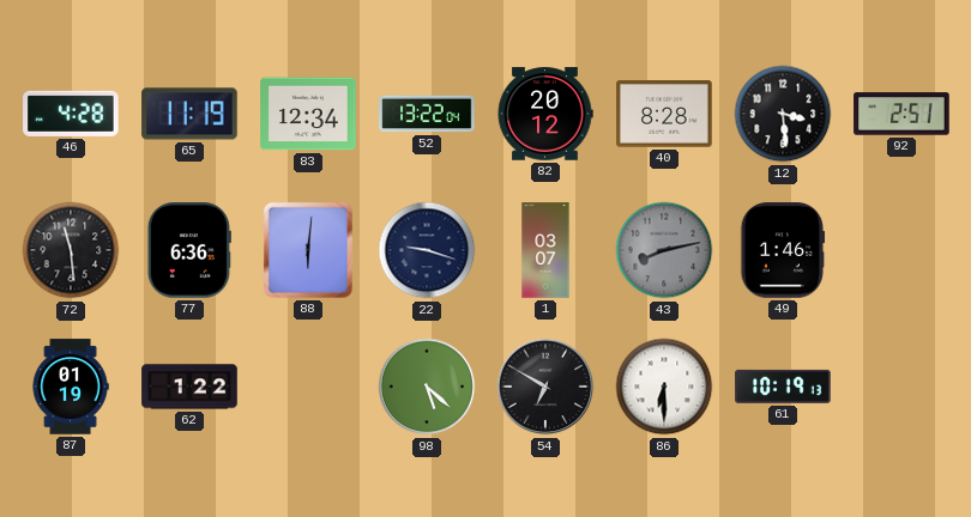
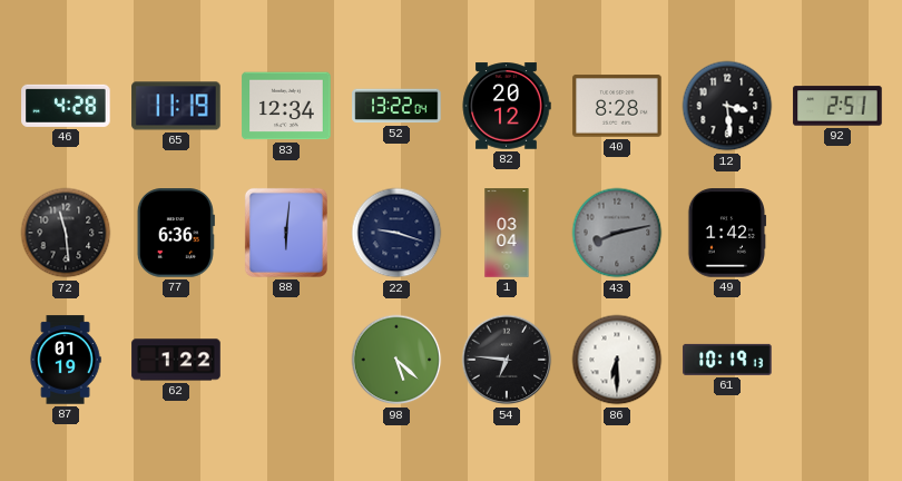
1: 03:07 -> 03:04
49: 1:46 -> 1:42
54: 6:50 -> 6:46
